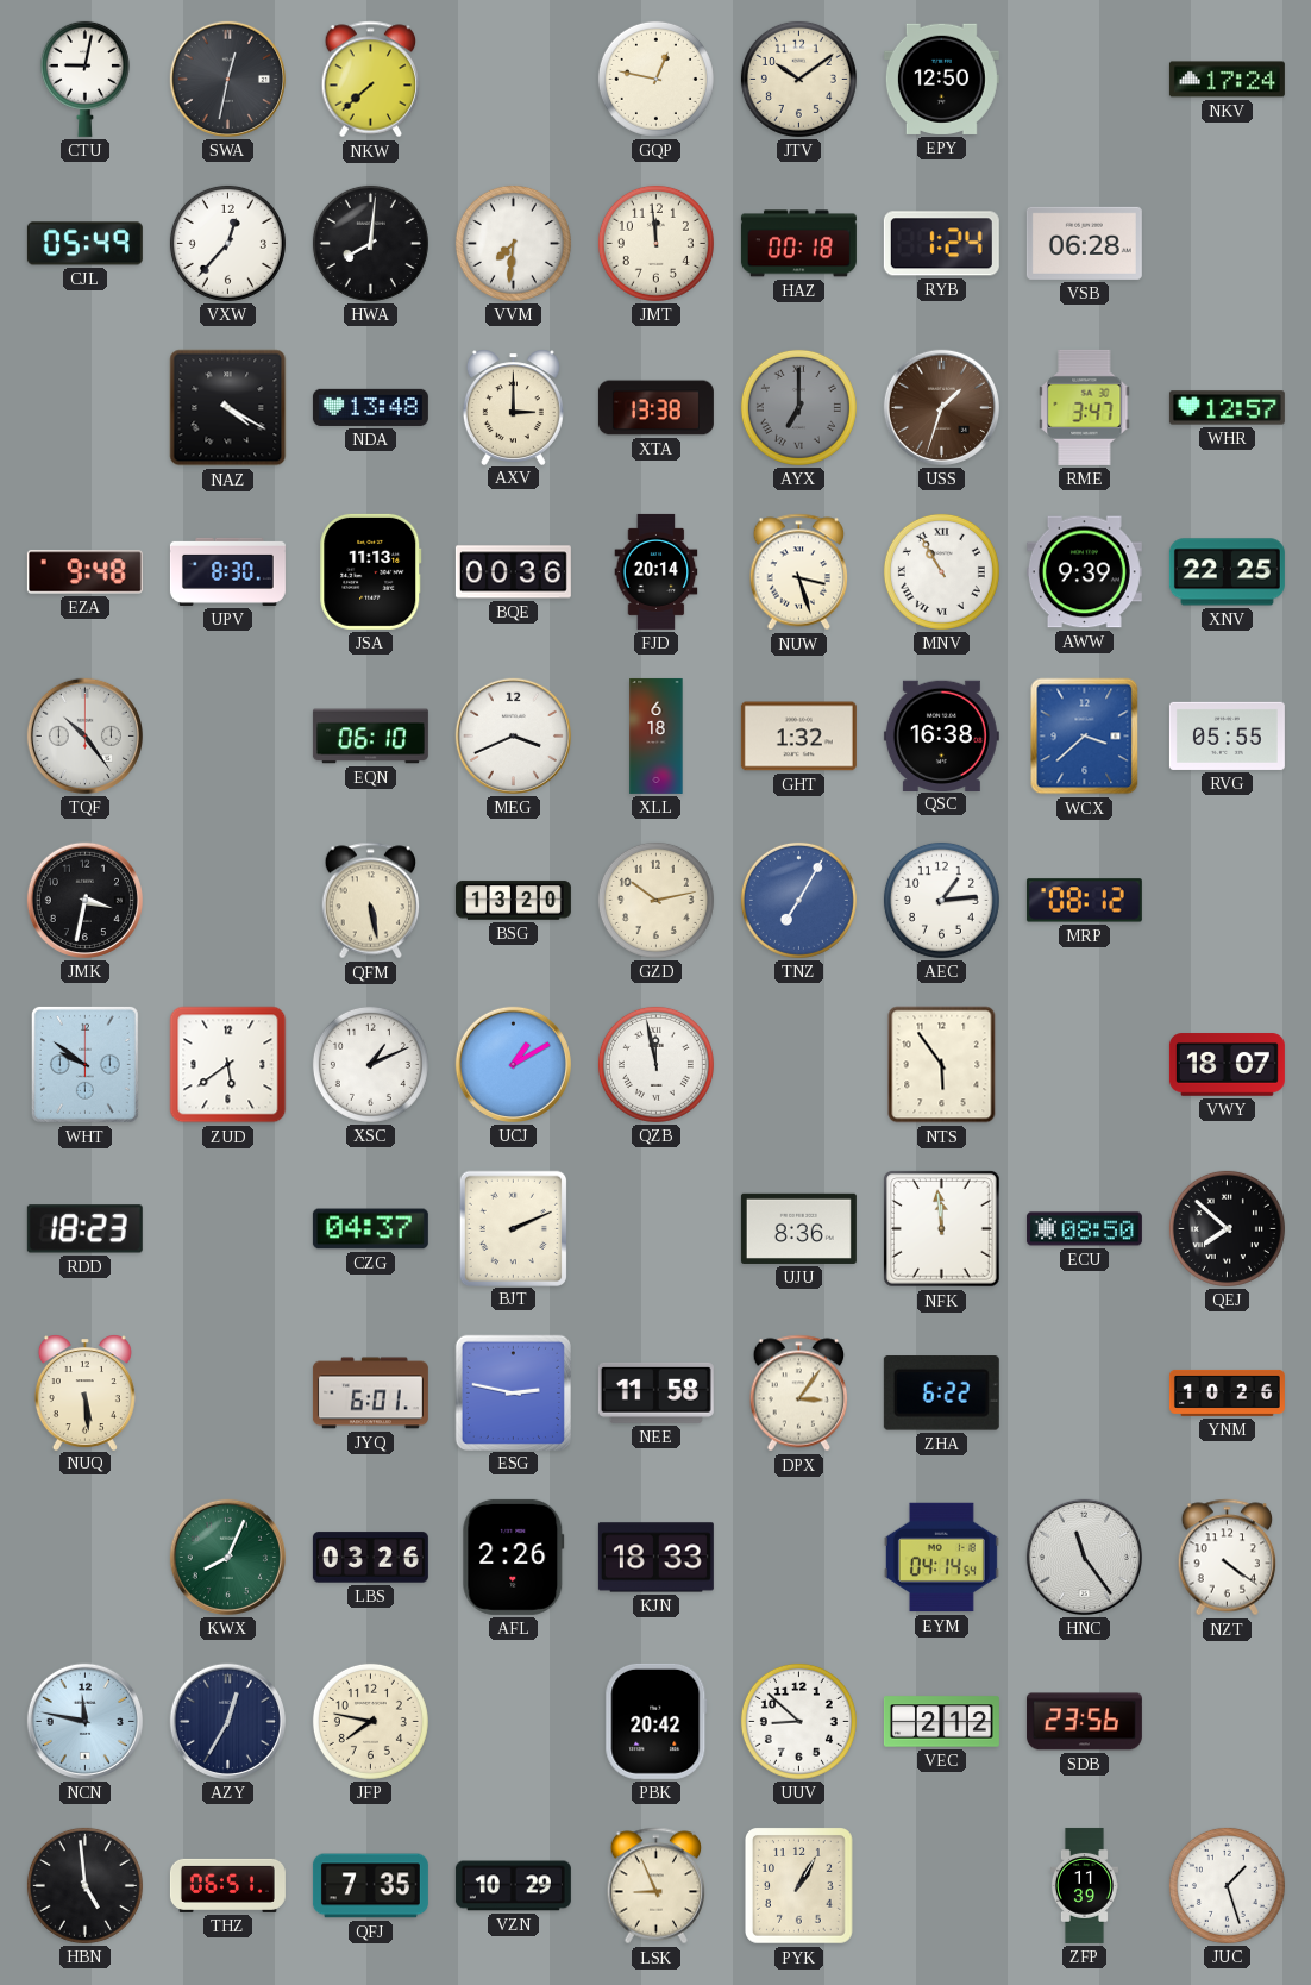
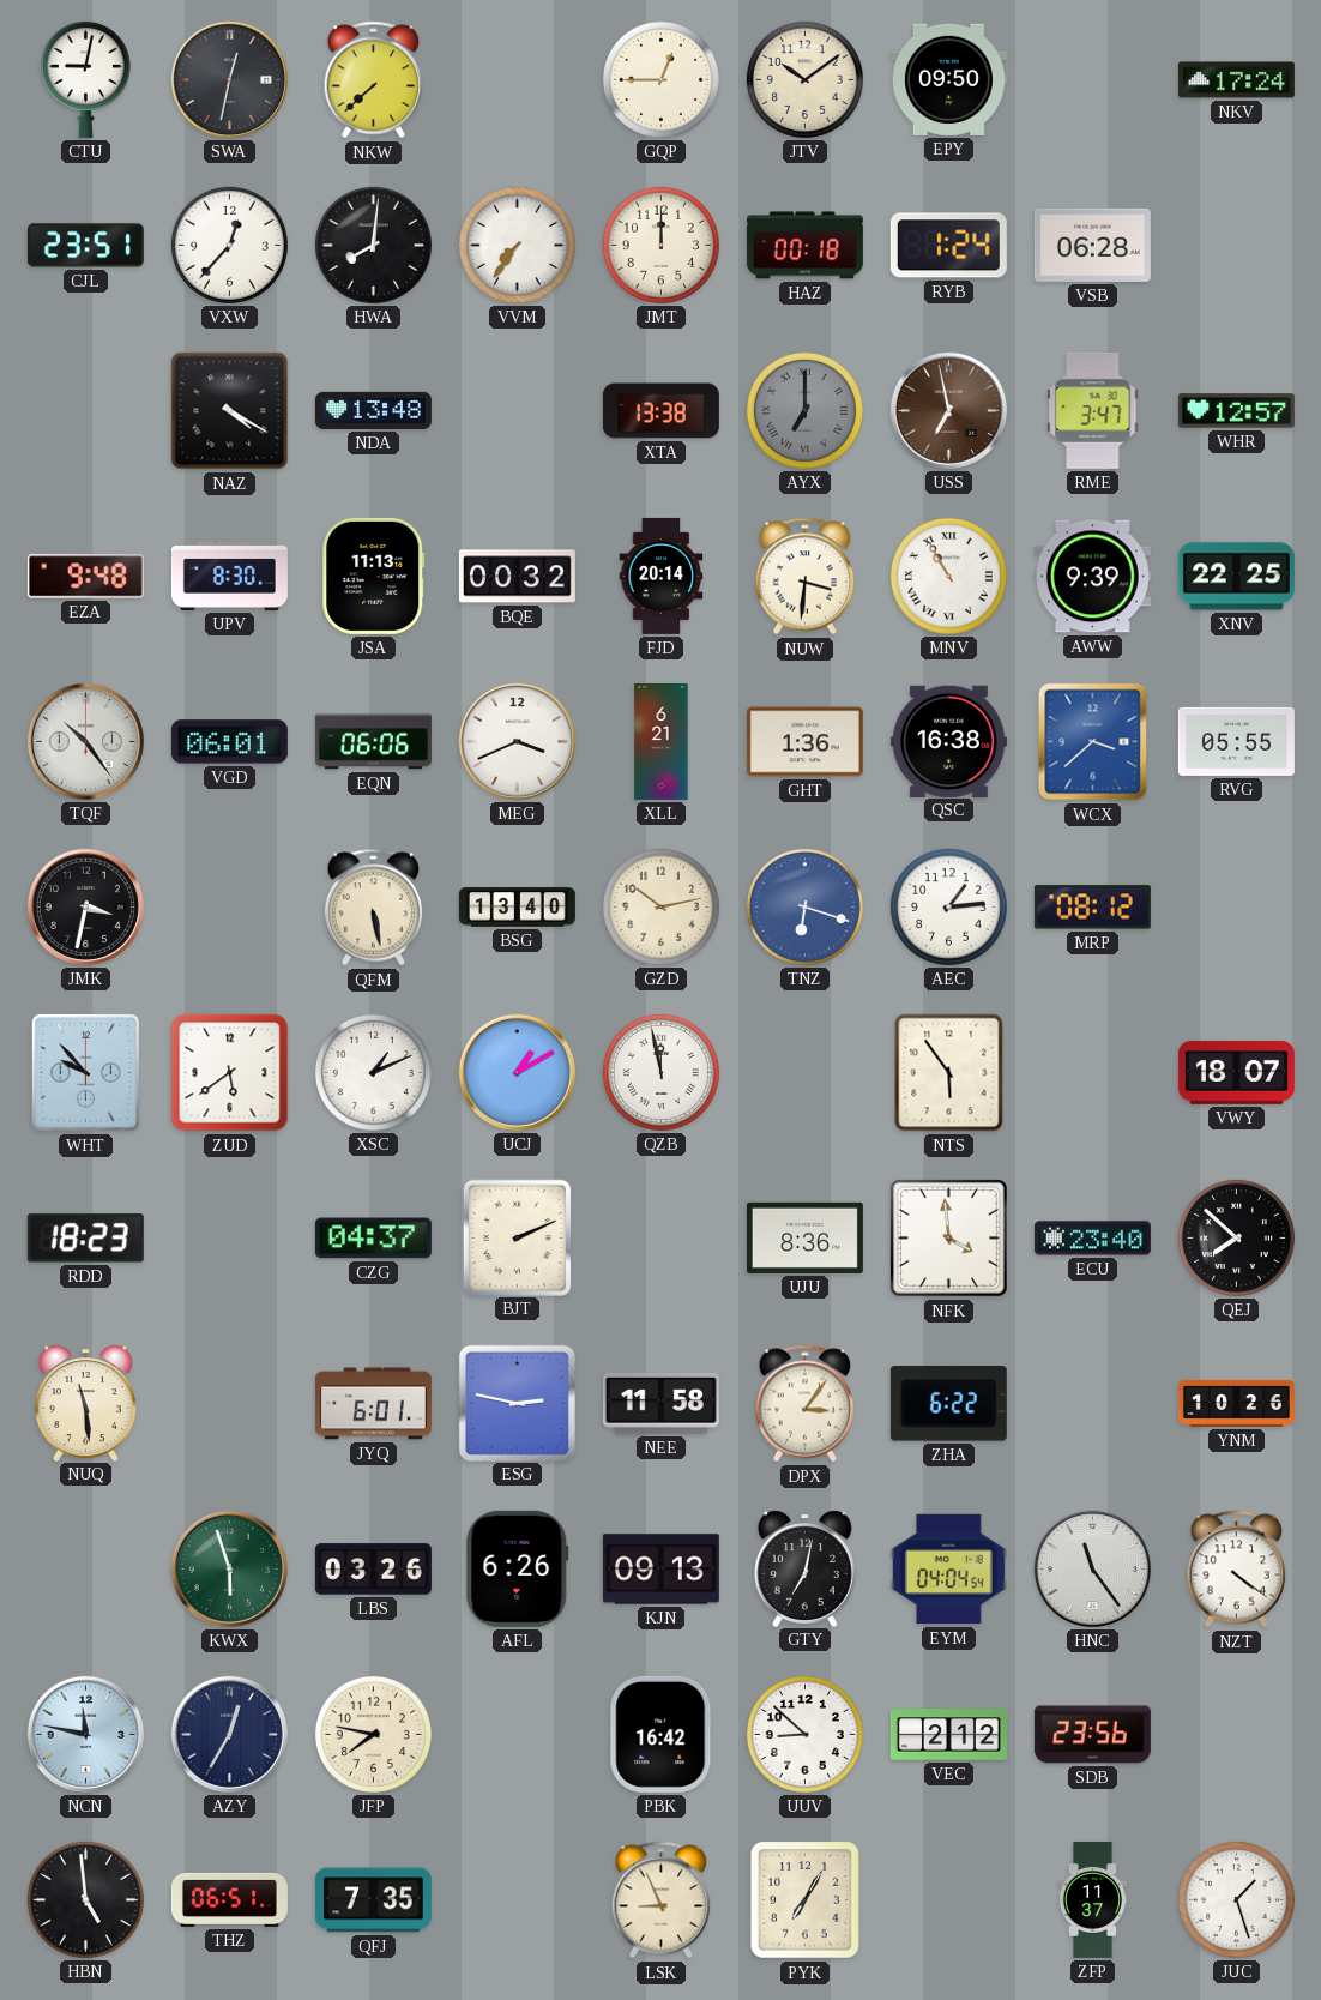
GQP: 12:47 -> 12:45
EPY: 12:50 -> 09:50
CJL: 05:49 -> 23:51
VVM: 7:31 -> 7:36
JMT: 11:59 -> 12:00
AXV: 3:00 -> none
USS: 1:33 -> 6:58
BQE: 00:36 -> 00:32
NUW: 3:27 -> 3:31
VGD: none -> 06:01
EQN: 06:10 -> 06:06
XLL: 6:18 -> 6:21
GHT: 1:32 -> 1:36
BSG: 13:20 -> 13:40
TNZ: 7:05 -> 6:18
WHT: 9:51 -> 9:53
NFK: 11:59 -> 3:59
ECU: 08:50 -> 23:40
NUQ: 5:29 -> 11:29
KWX: 8:04 -> 5:57
AFL: 2:26 -> 6:26
KJN: 18:33 -> 09:13
GTY: none -> 7:02
EYM: 04:14 -> 04:04
PBK: 20:42 -> 16:42
VZN: 10:29 -> none
PYK: 1:05 -> 7:05
ZFP: 11:39 -> 11:37
